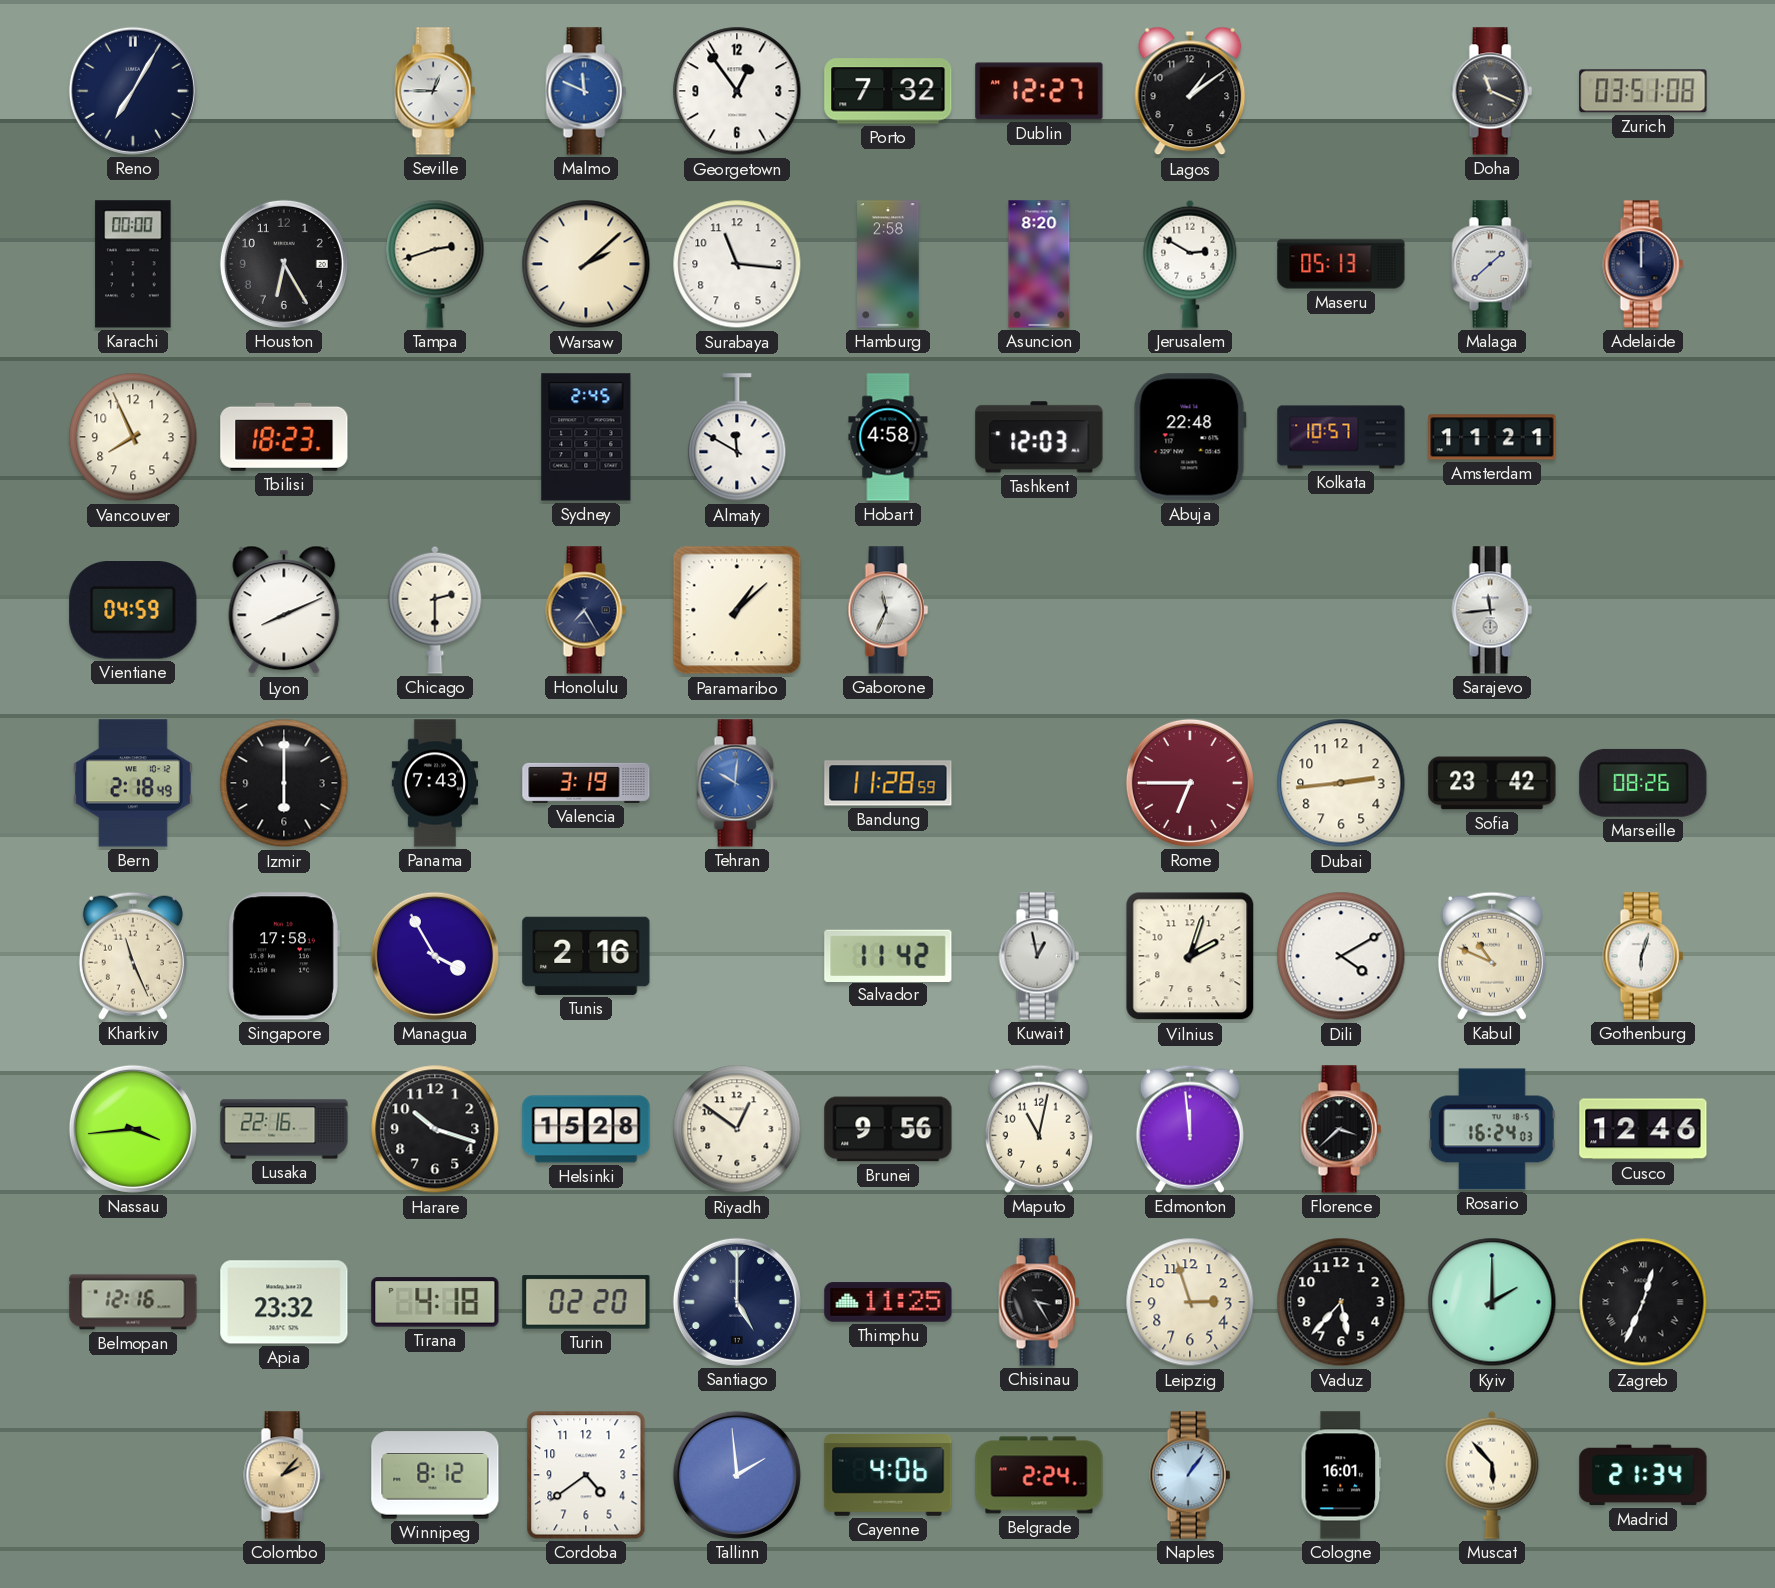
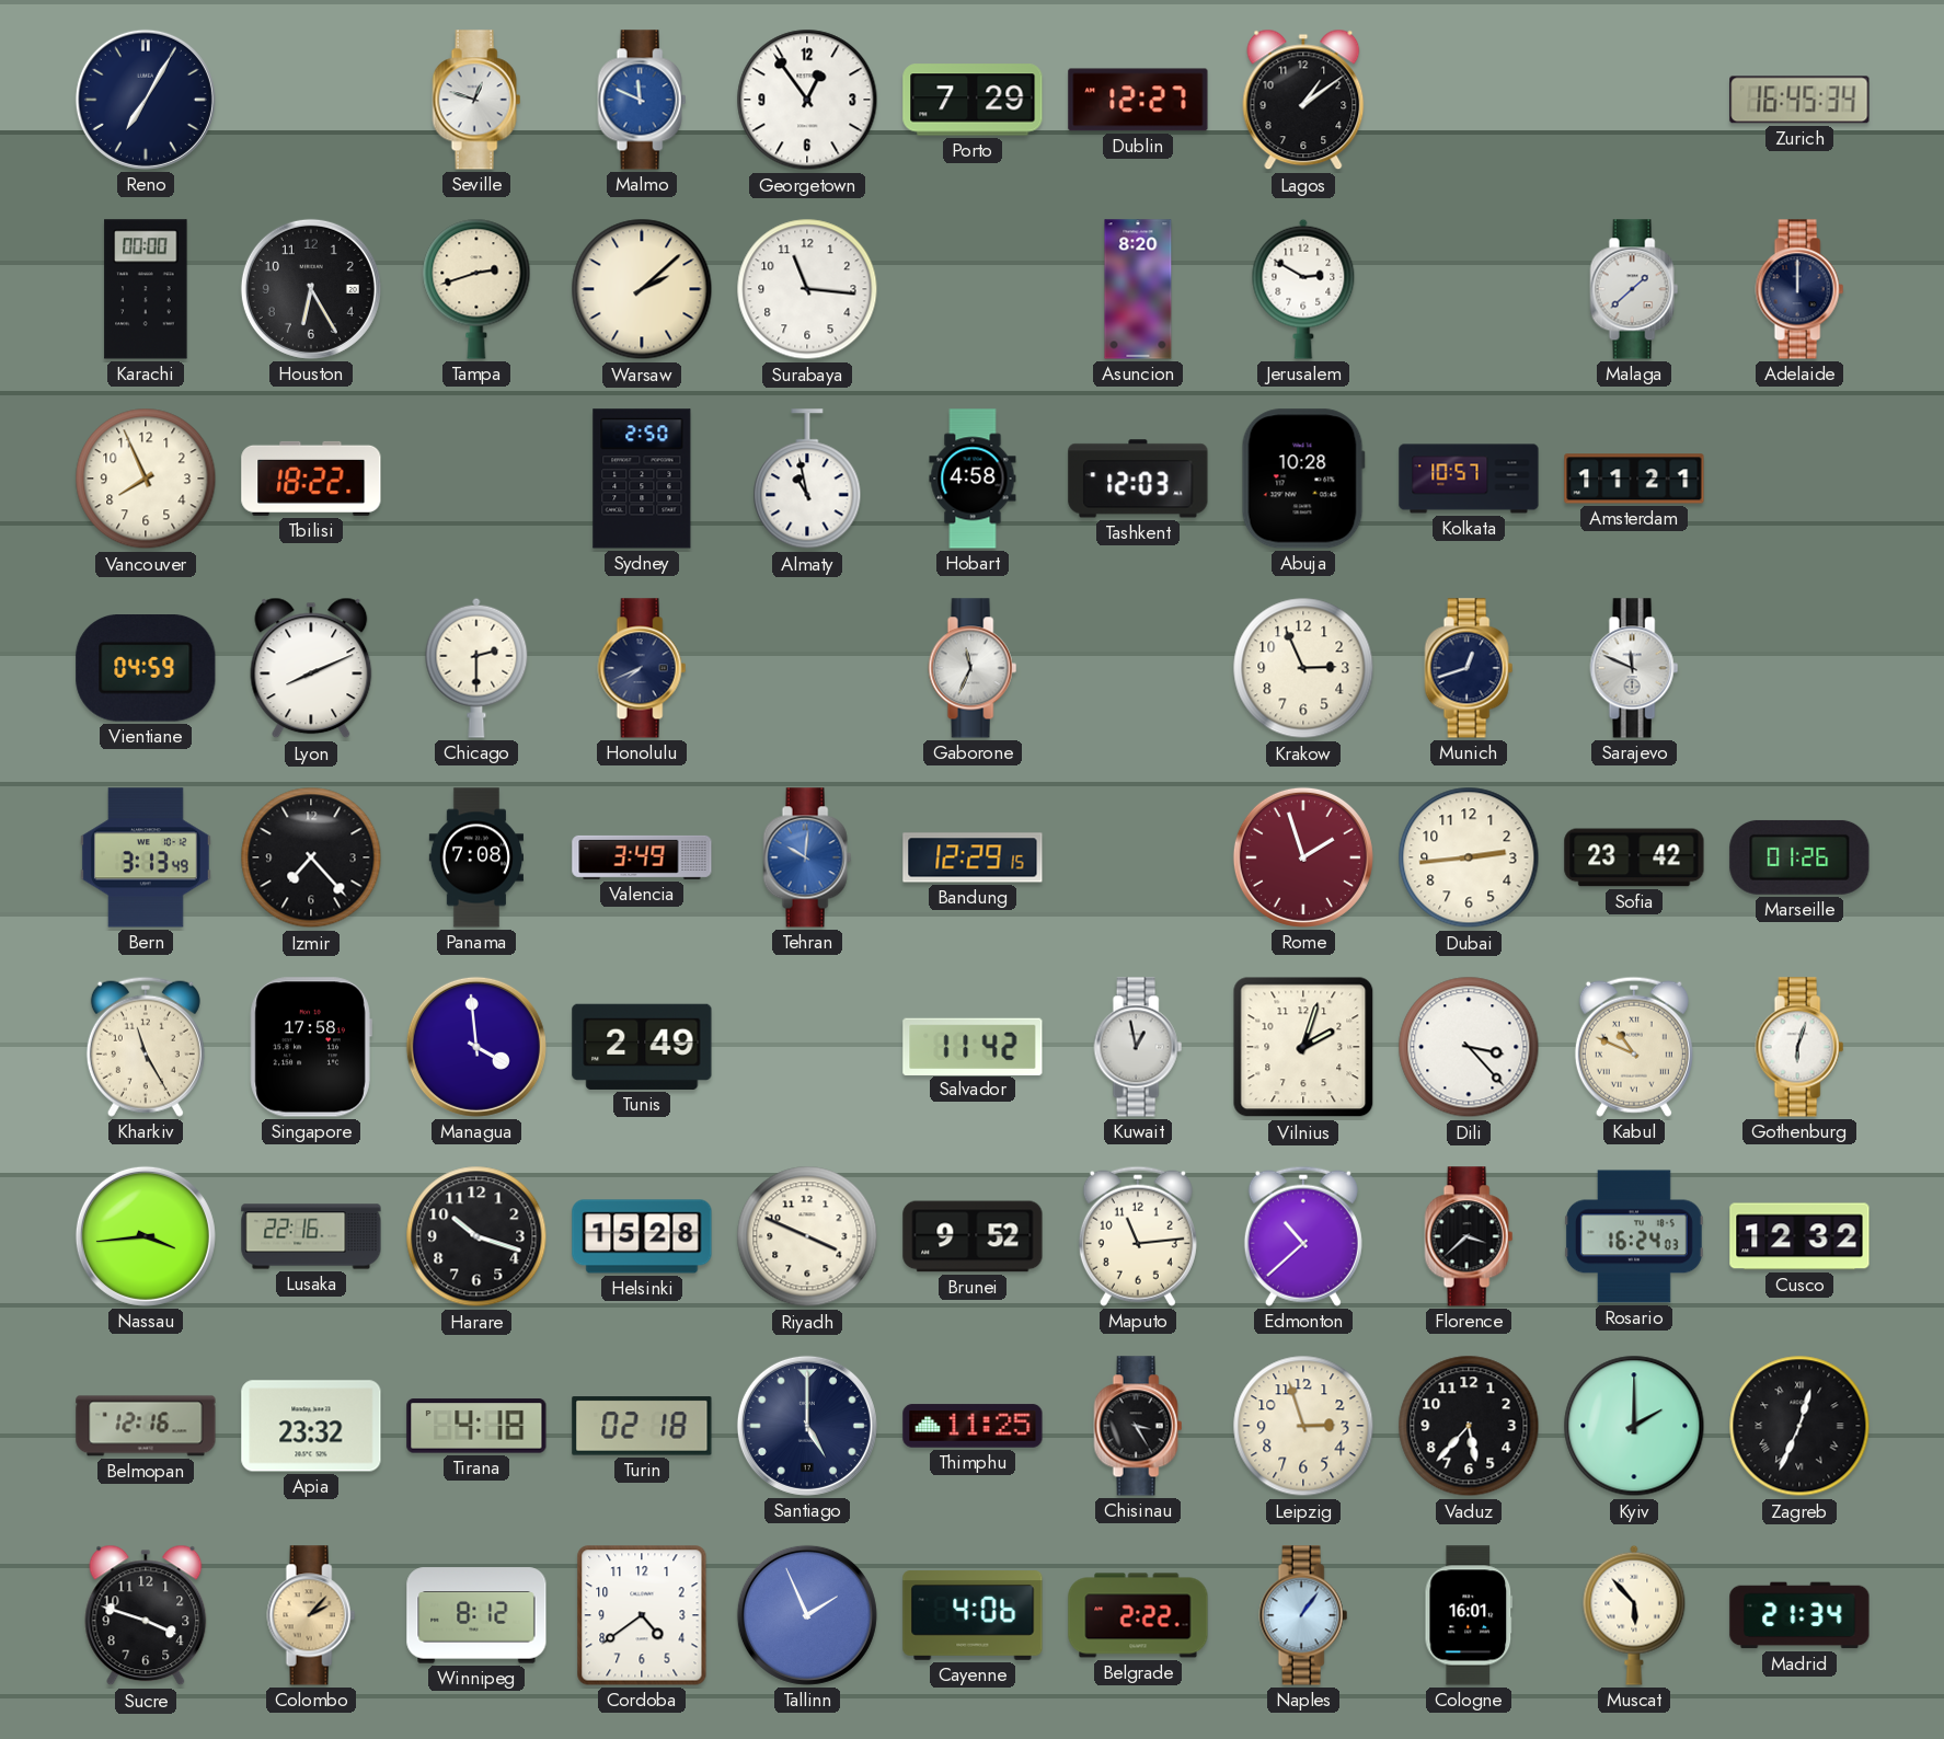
Seville: 12:45 -> 12:48
Porto: 7:32 -> 7:29
Doha: 11:19 -> none
Zurich: 03:51 -> 16:45
Hamburg: 2:58 -> none
Maseru: 05:13 -> none
Tbilisi: 18:23 -> 18:22
Sydney: 2:45 -> 2:50
Almaty: 11:50 -> 10:58
Abuja: 22:48 -> 10:28
Honolulu: 7:25 -> 7:41
Paramaribo: 1:08 -> none
Krakow: none -> 2:56
Munich: none -> 12:42
Sarajevo: 11:44 -> 11:49
Bern: 2:18 -> 3:13
Izmir: 6:00 -> 7:23
Panama: 7:43 -> 7:08
Valencia: 3:19 -> 3:49
Bandung: 11:28 -> 12:29
Rome: 6:45 -> 1:57
Marseille: 08:26 -> 01:26
Kharkiv: 11:26 -> 11:25
Managua: 3:55 -> 3:59
Tunis: 2:16 -> 2:49
Dili: 4:10 -> 3:23
Riyadh: 12:51 -> 3:49
Brunei: 9:56 -> 9:52
Maputo: 11:02 -> 11:14
Edmonton: 11:59 -> 10:38
Cusco: 12:46 -> 12:32
Turin: 02:20 -> 02:18
Sucre: none -> 3:48
Tallinn: 1:59 -> 1:56
Belgrade: 2:24 -> 2:22
